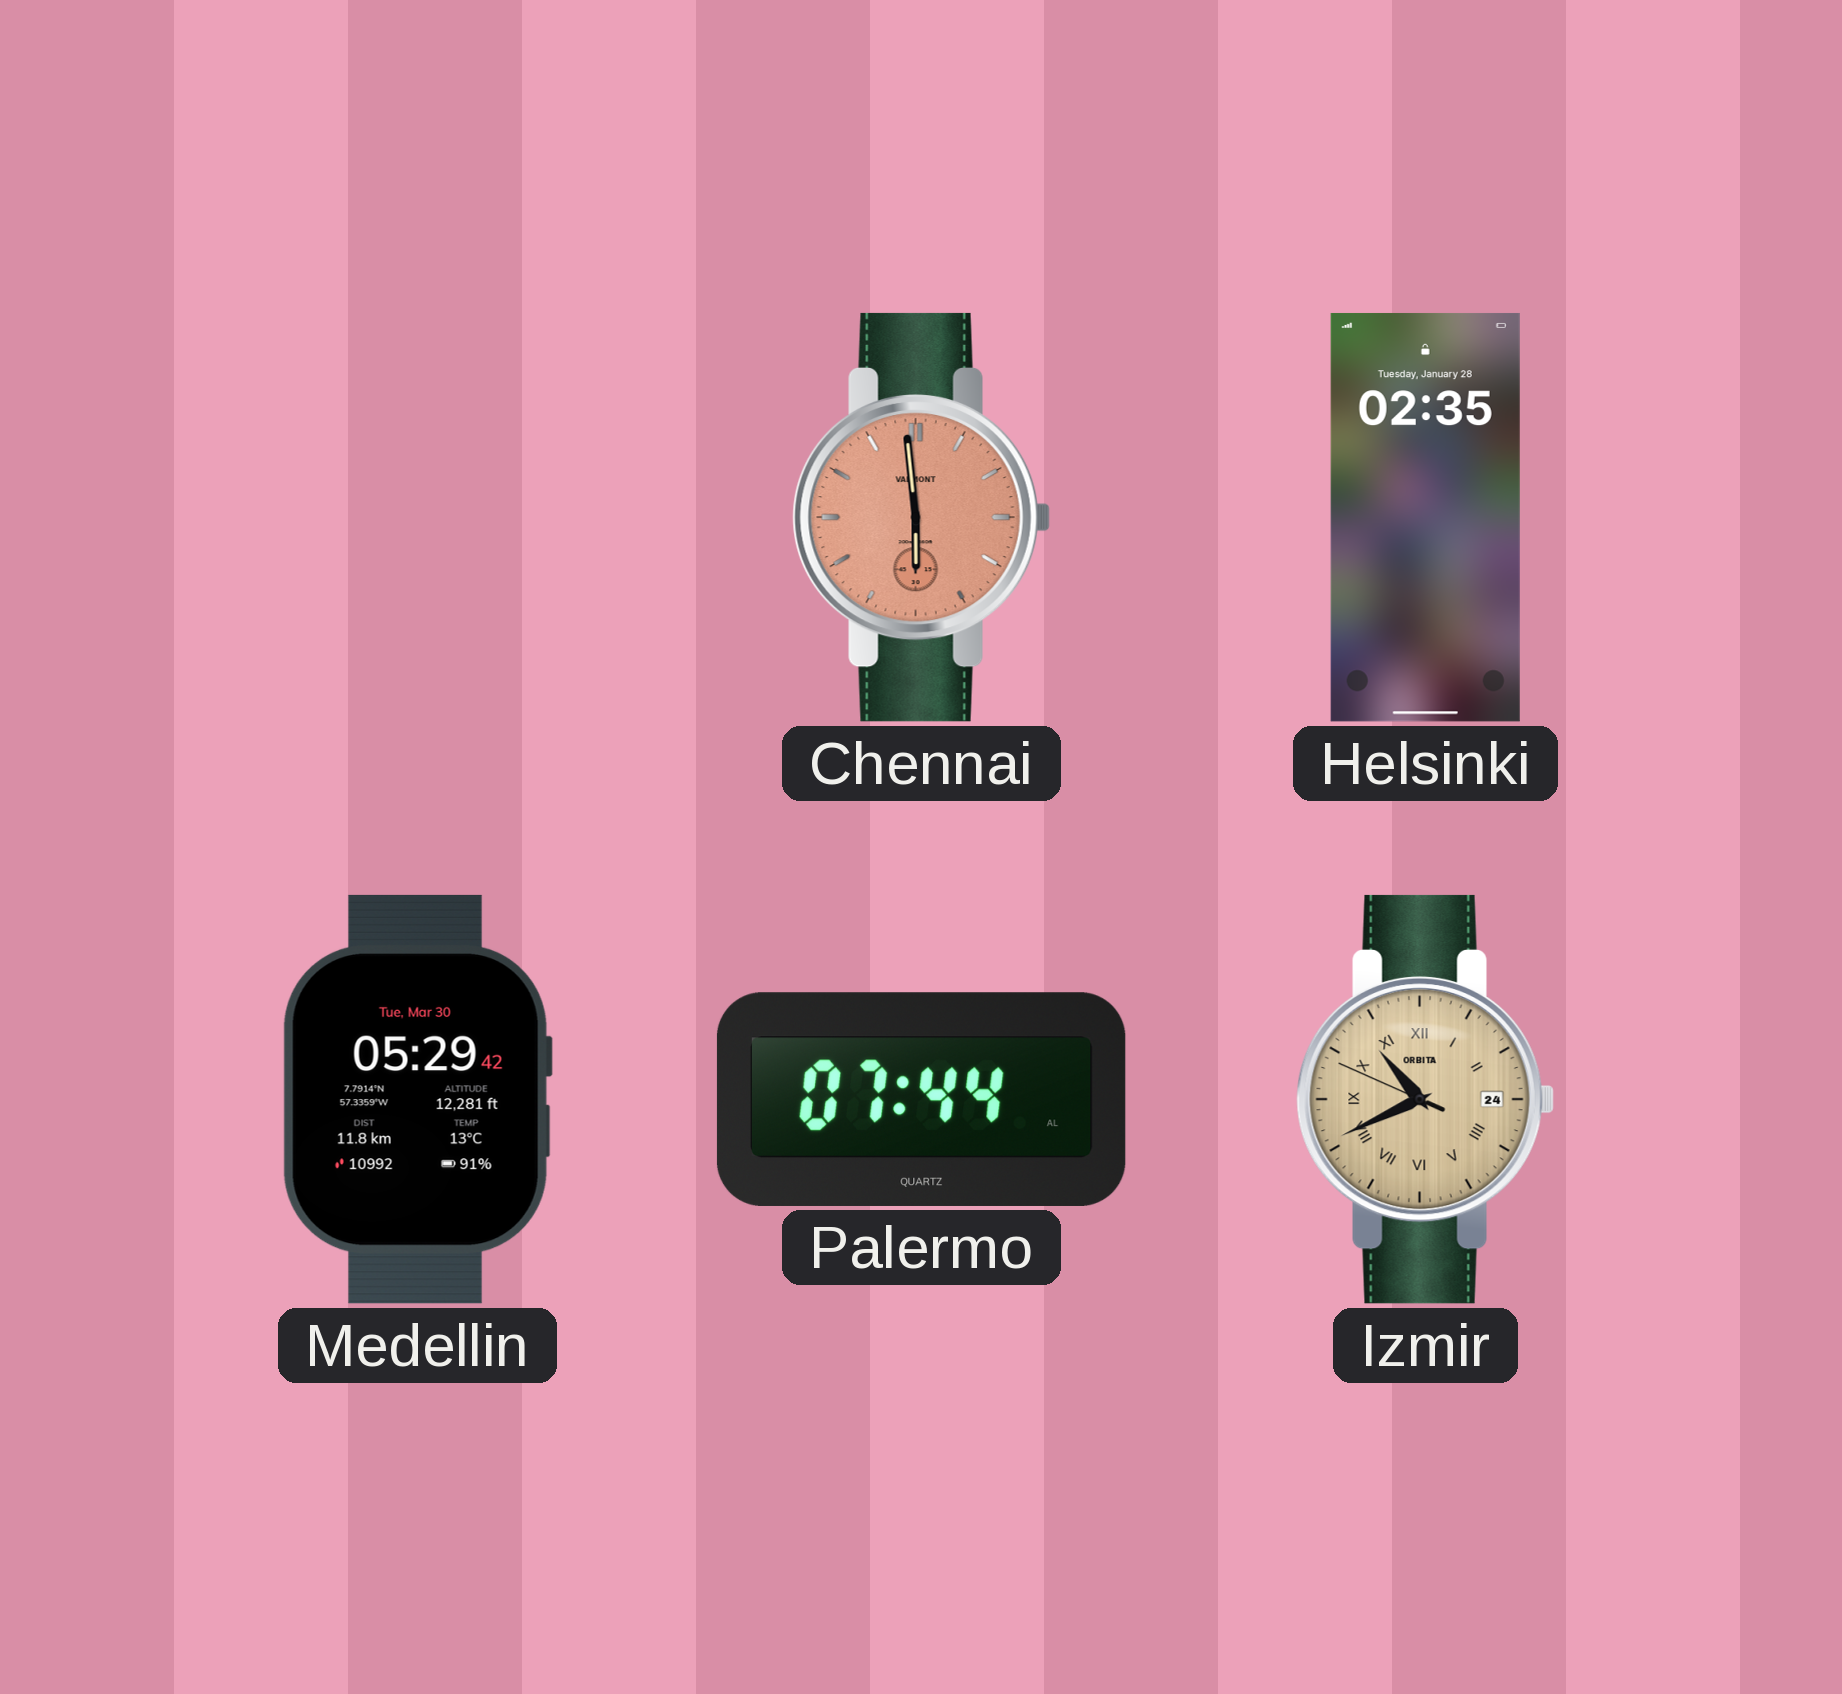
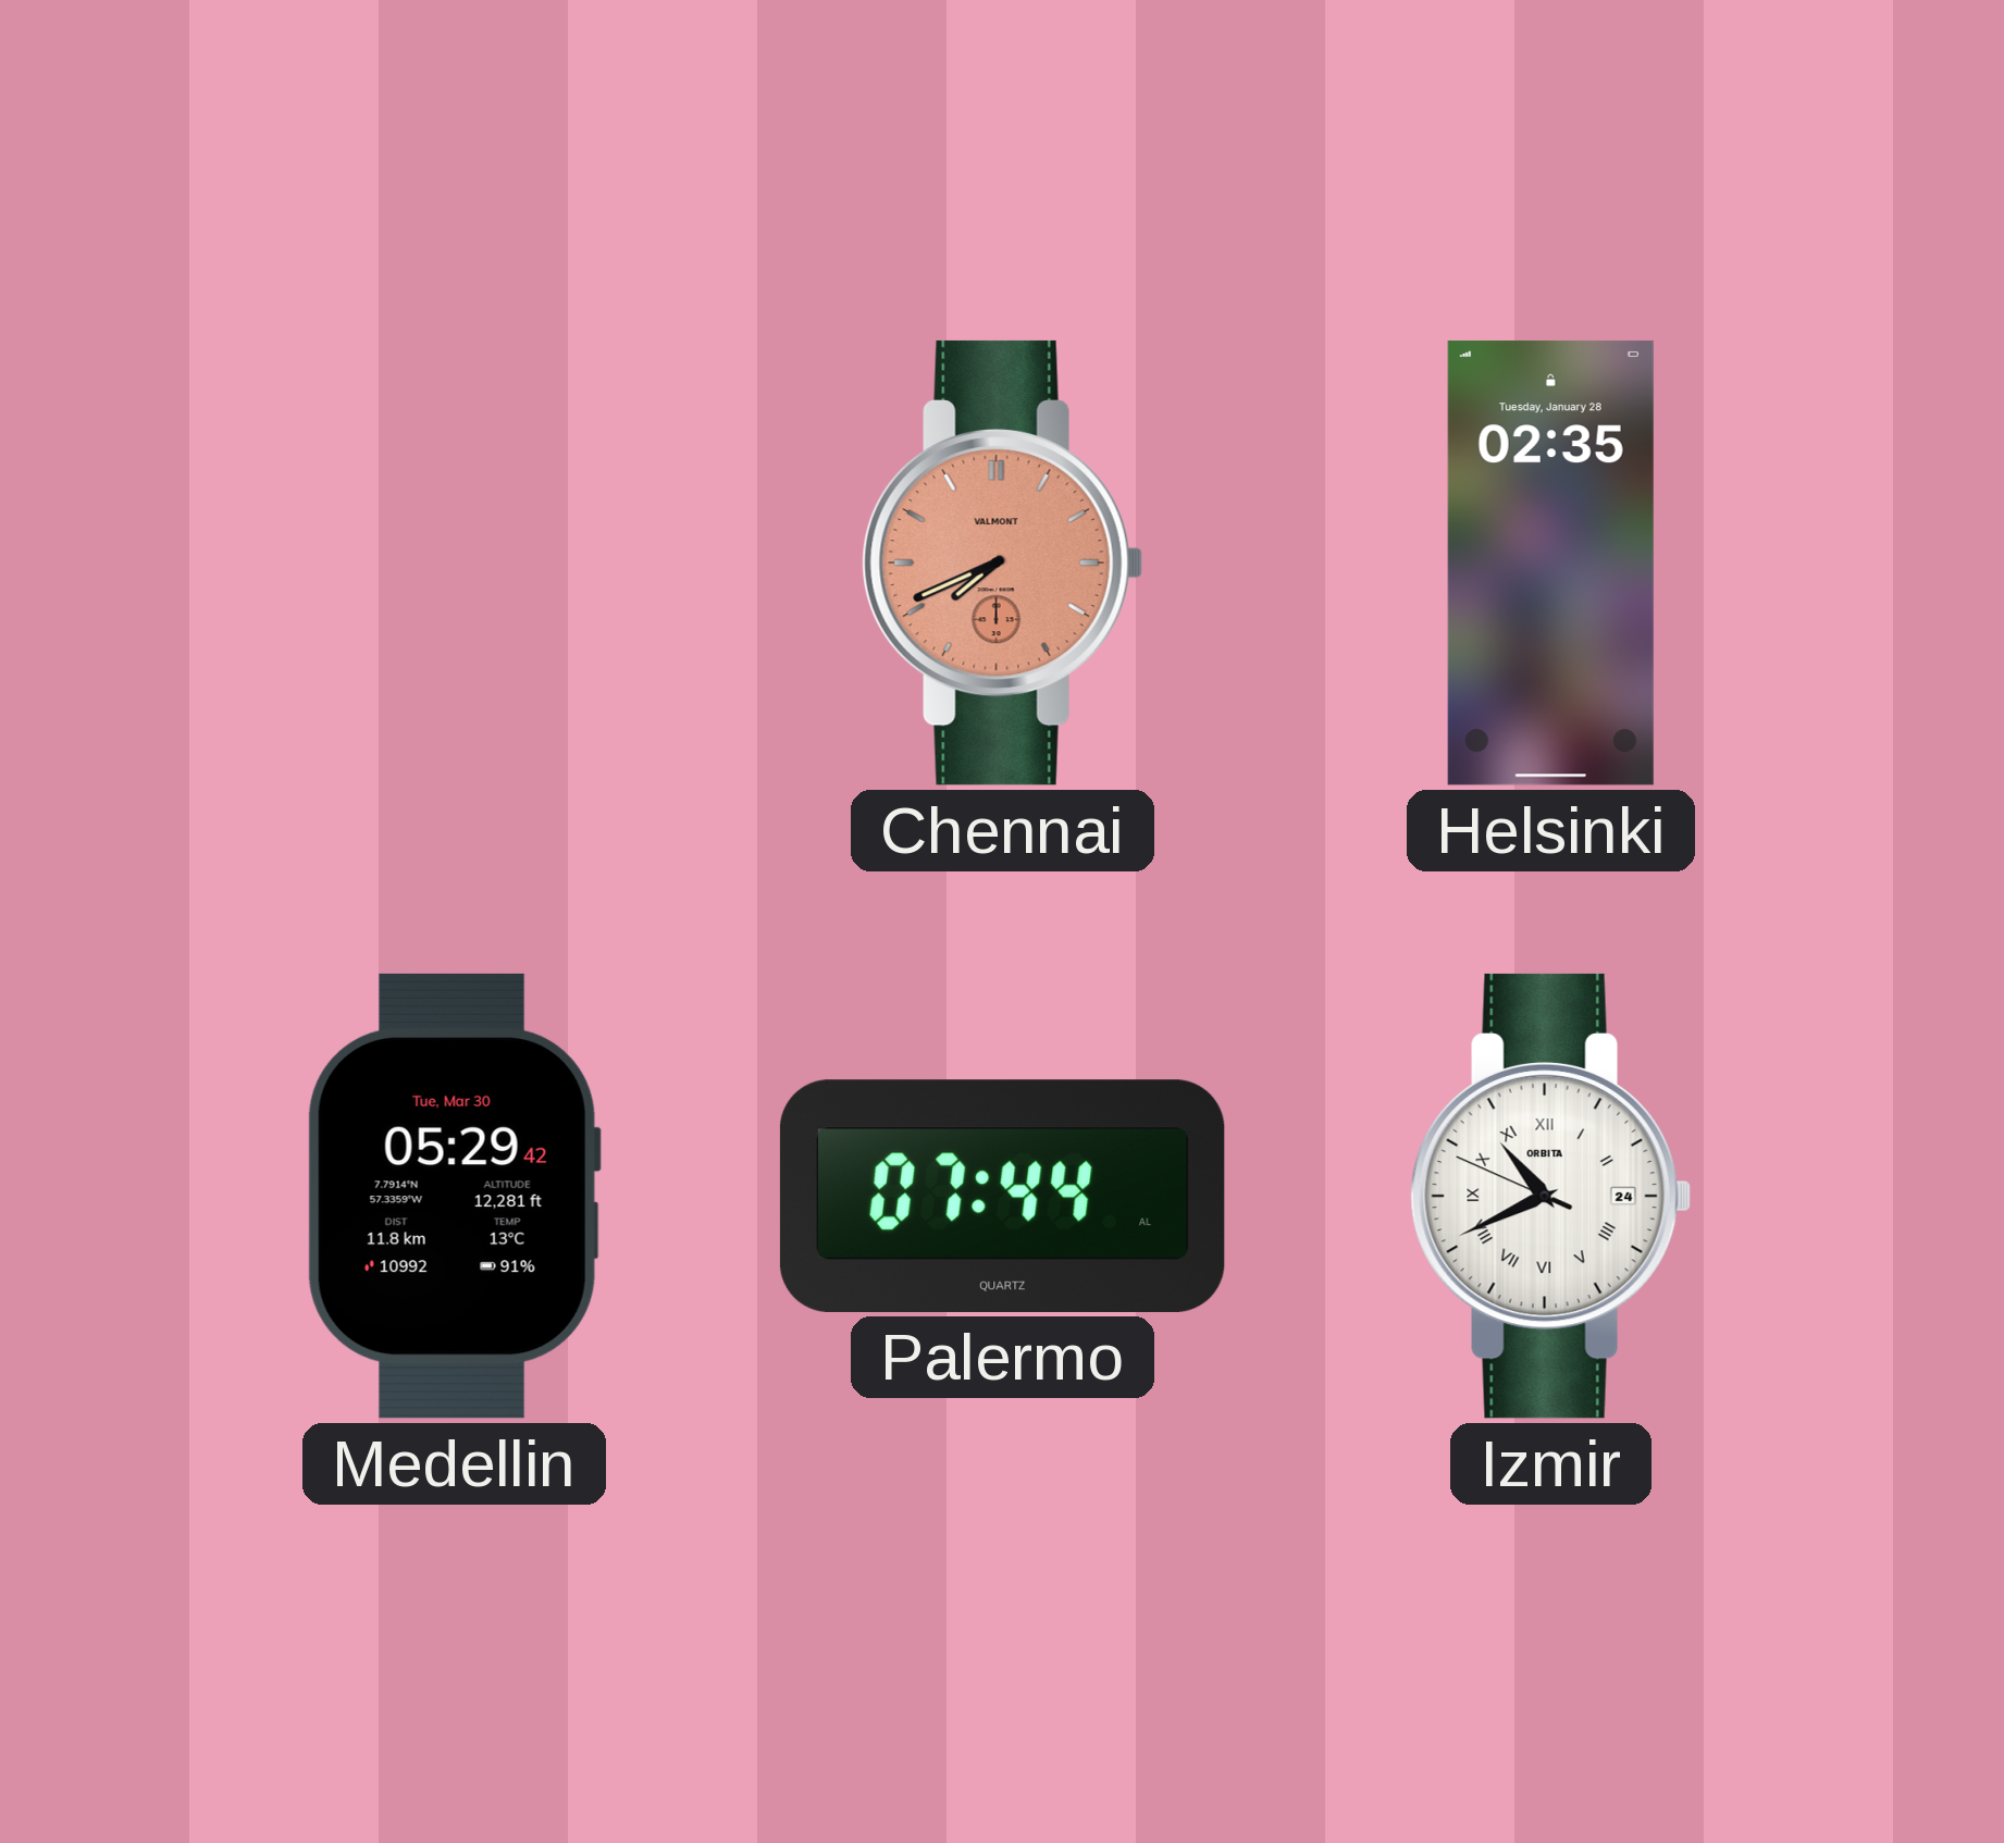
Chennai: 5:59 -> 7:41
Izmir dial: champagne -> white
